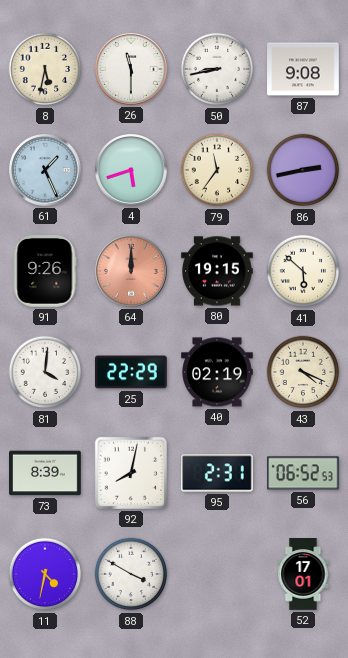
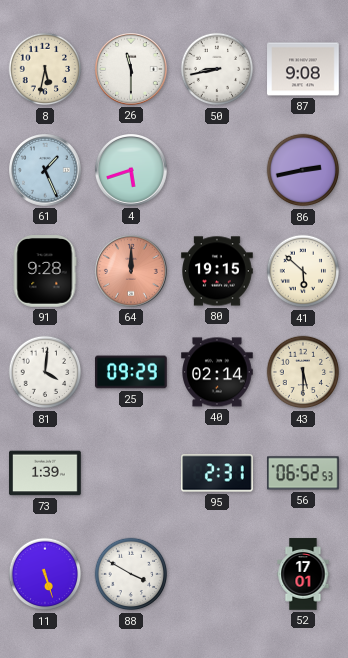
79: 11:36 -> none
91: 9:26 -> 9:28
25: 22:29 -> 09:29
40: 02:19 -> 02:14
43: 4:19 -> 5:30
73: 8:39 -> 1:39
92: 8:02 -> none
11: 4:32 -> 5:27
